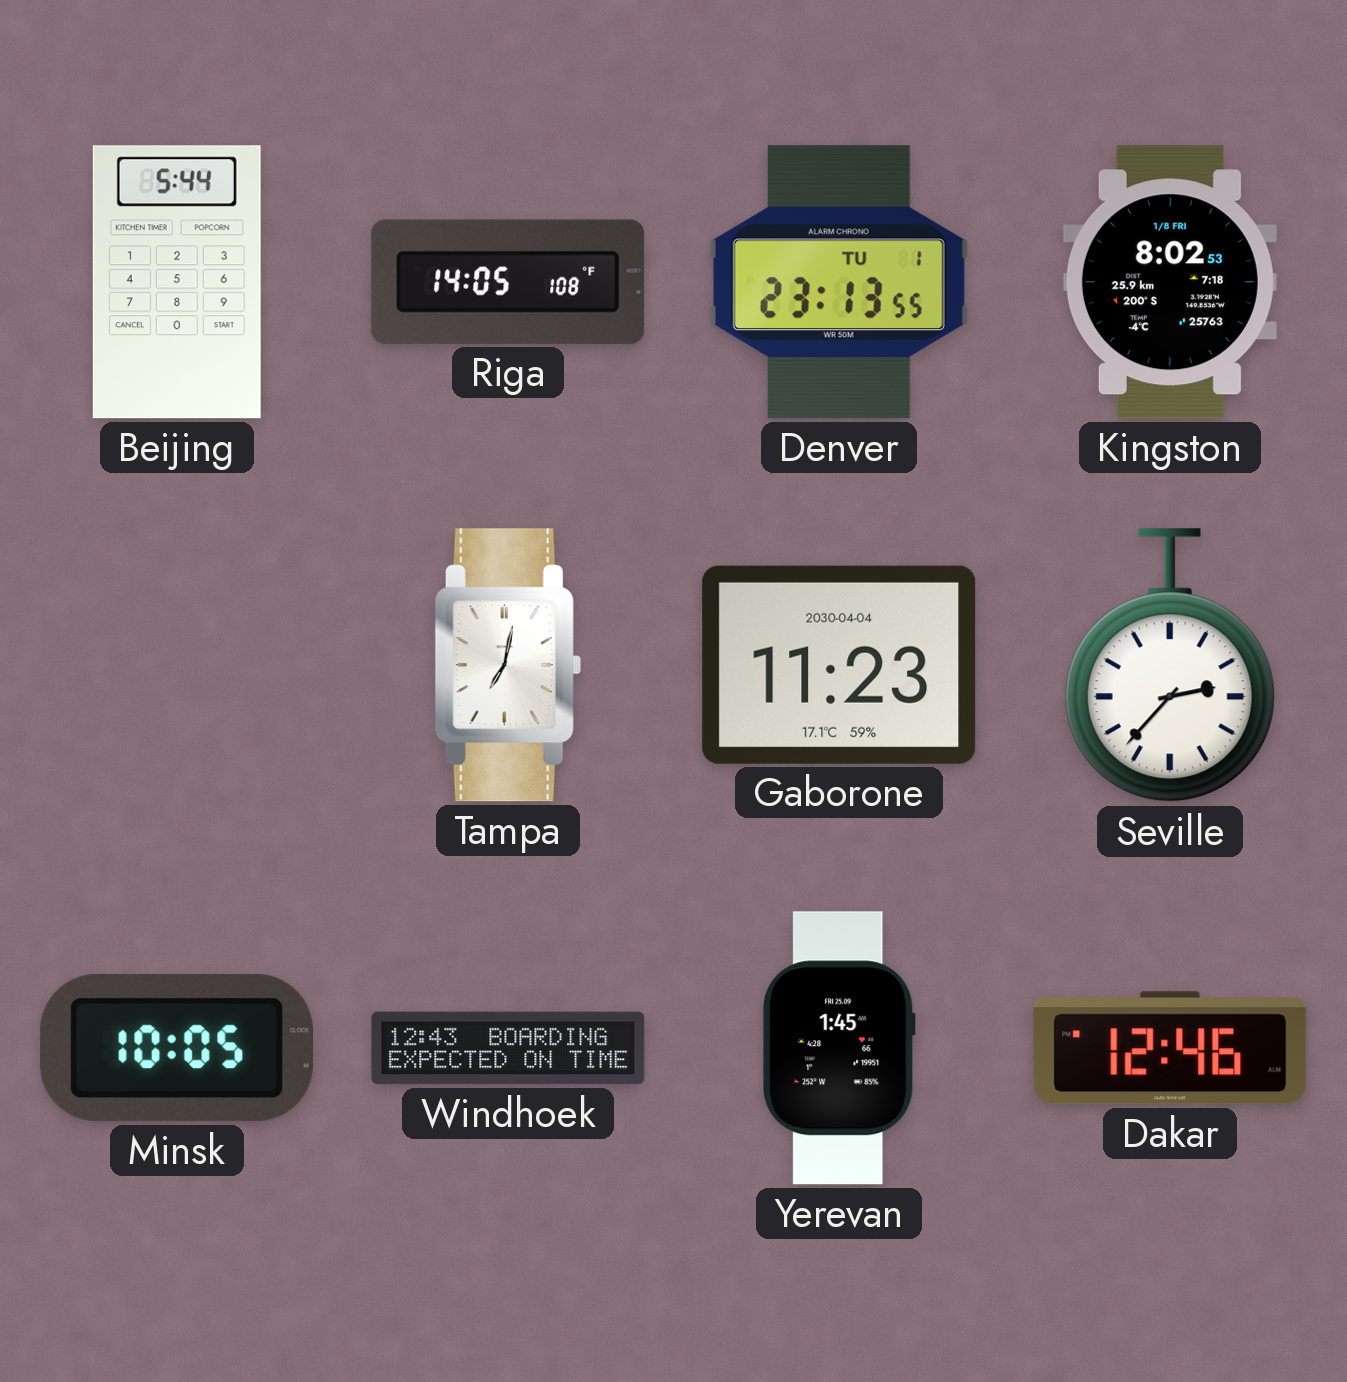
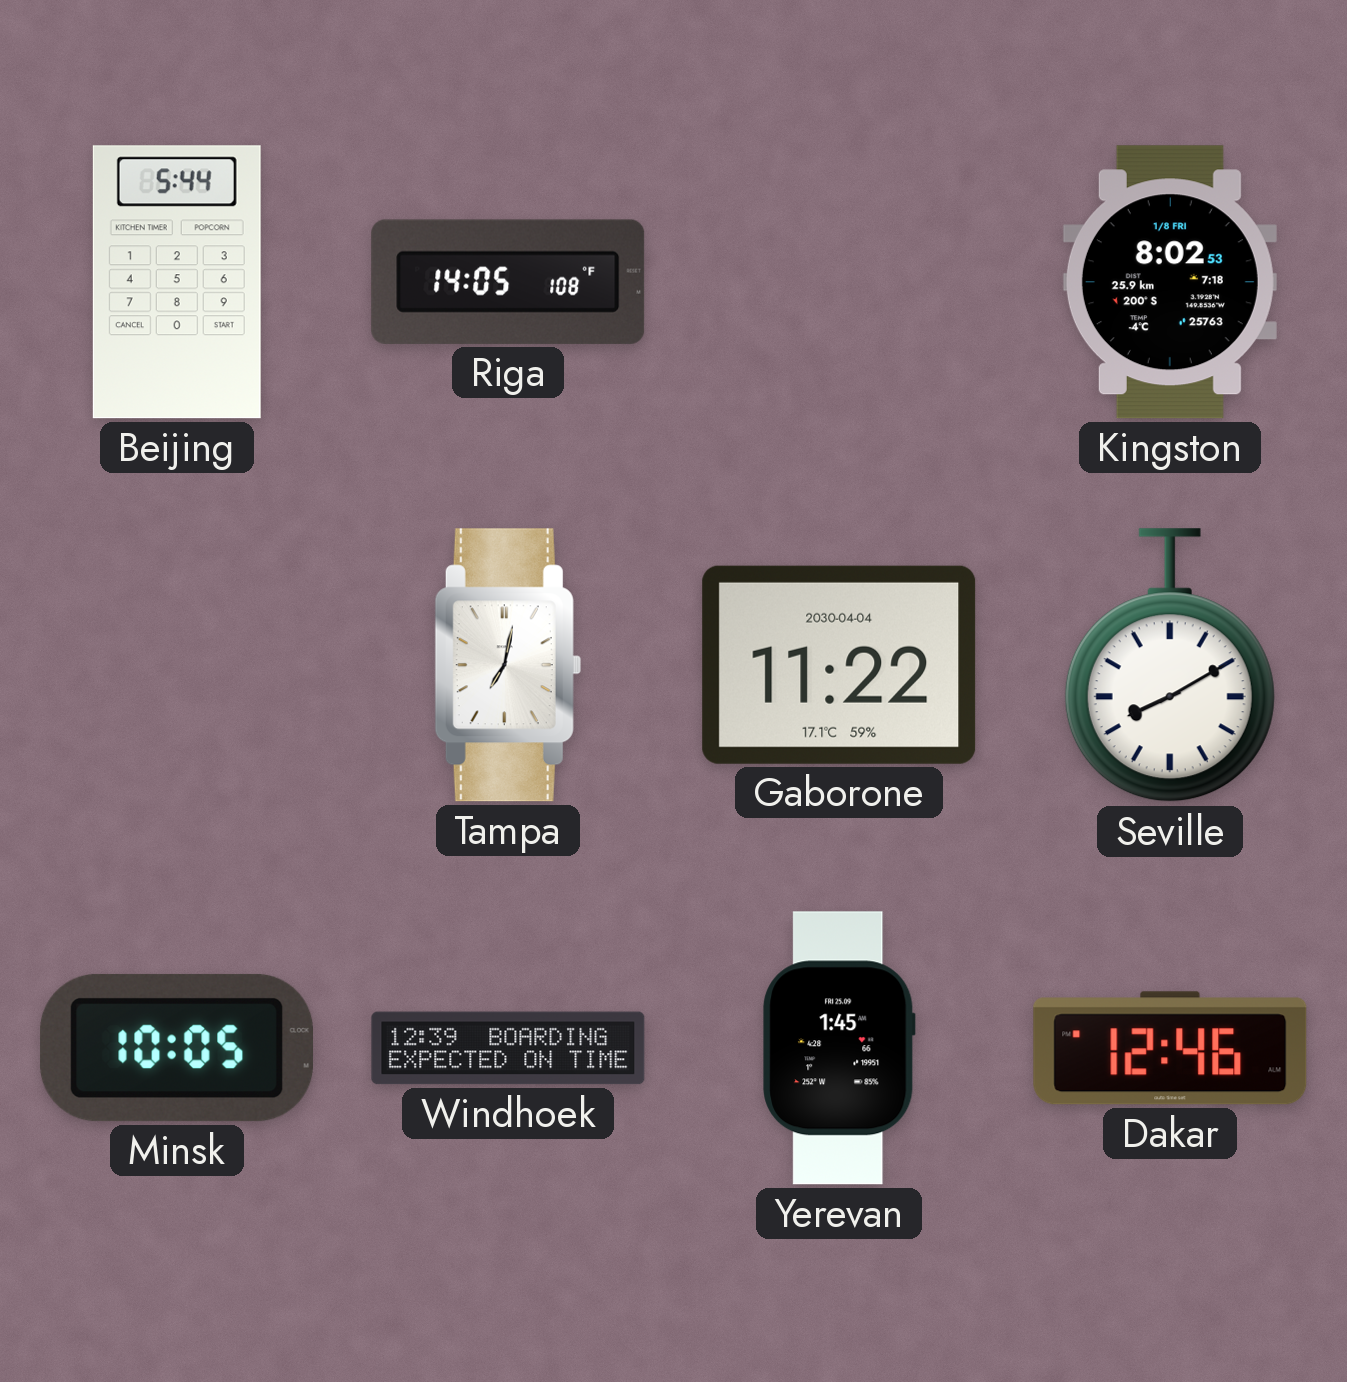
Denver: 23:13 -> none
Gaborone: 11:23 -> 11:22
Seville: 2:37 -> 8:10
Windhoek: 12:43 -> 12:39
